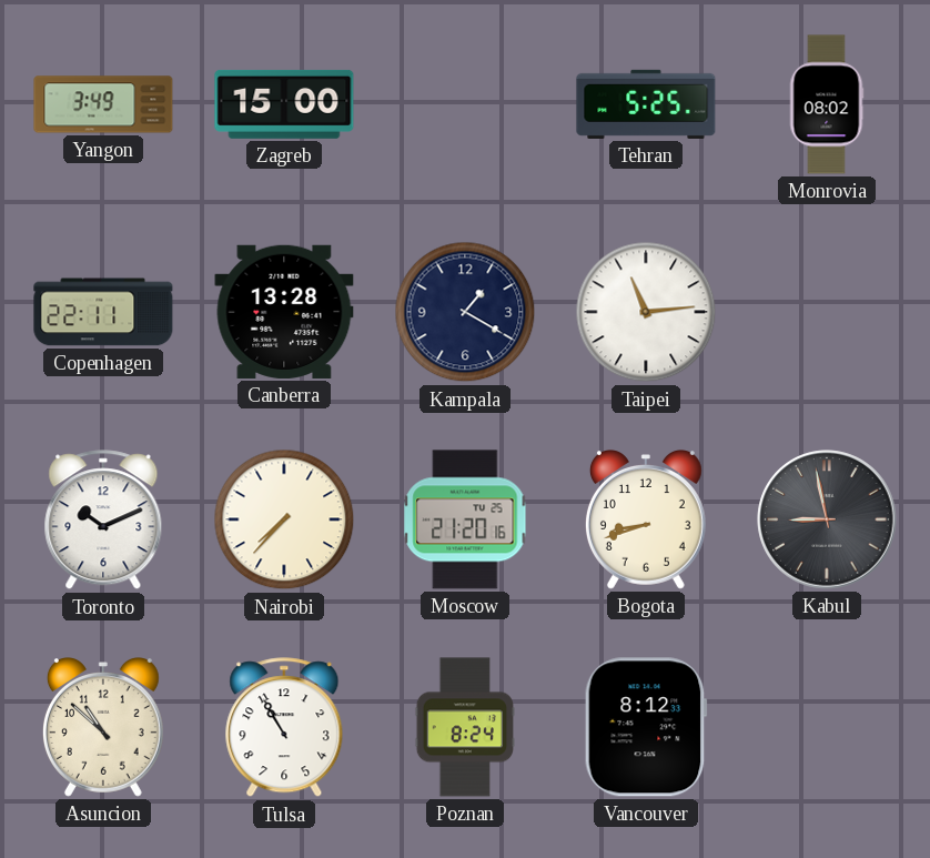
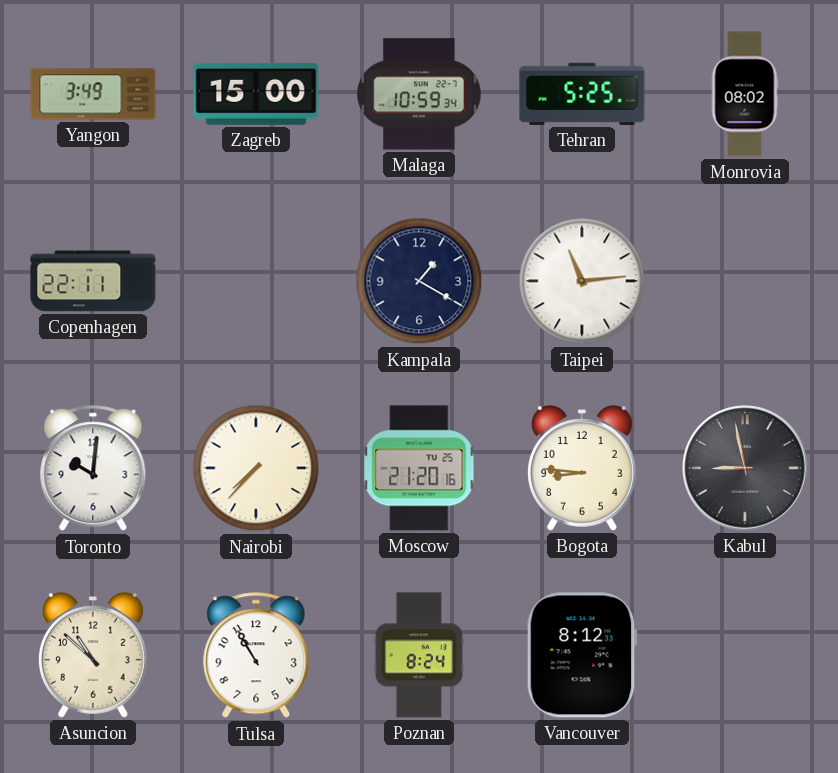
Malaga: none -> 10:59
Canberra: 13:28 -> none
Toronto: 10:11 -> 10:01
Bogota: 8:42 -> 8:46
